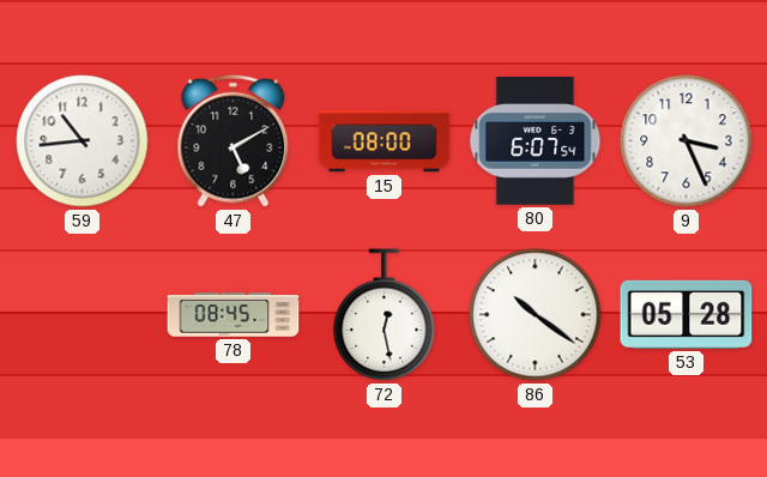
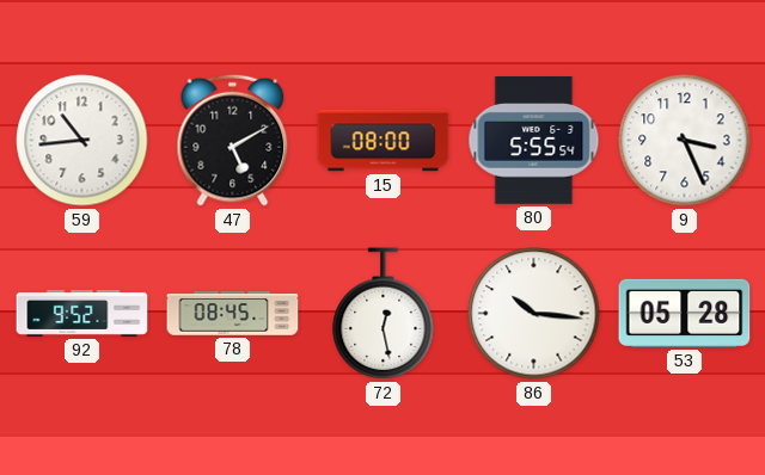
80: 6:07 -> 5:55
92: none -> 9:52
86: 10:21 -> 10:16
